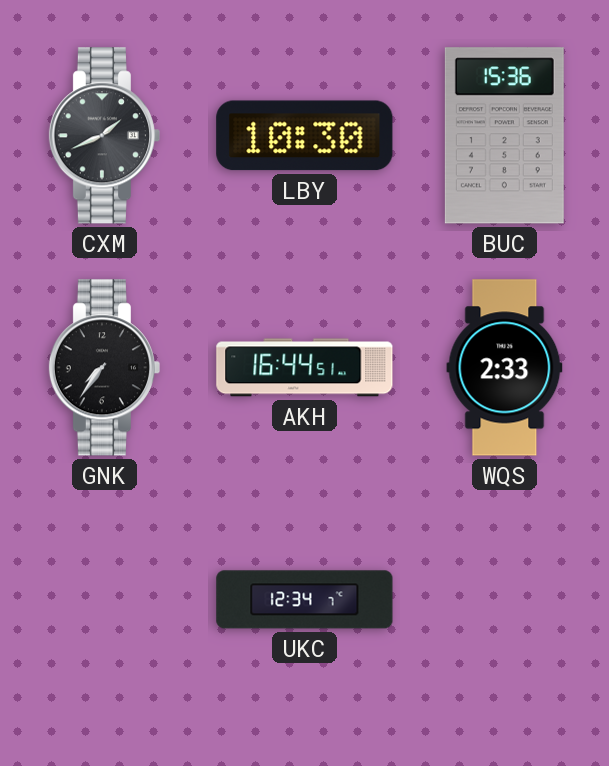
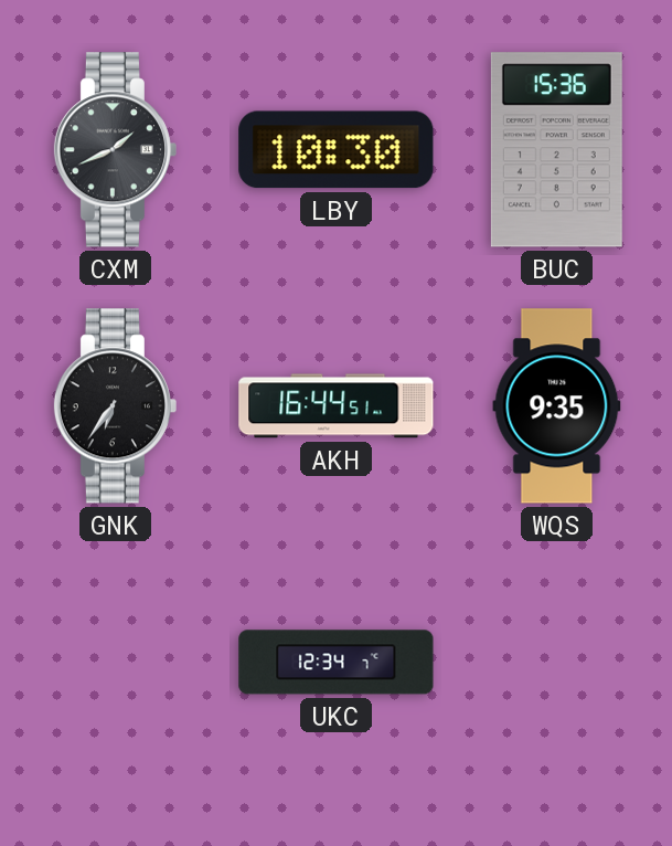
GNK: 7:36 -> 6:36
WQS: 2:33 -> 9:35
